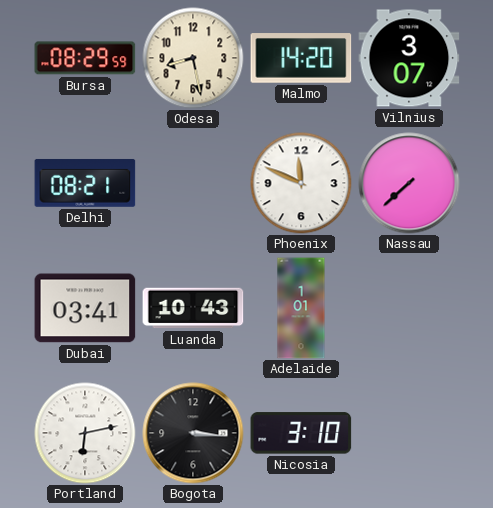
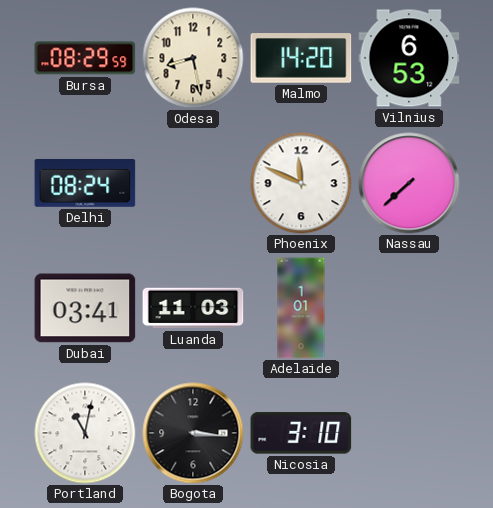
Vilnius: 3:07 -> 6:53
Delhi: 08:21 -> 08:24
Luanda: 10:43 -> 11:03
Portland: 6:13 -> 11:02
